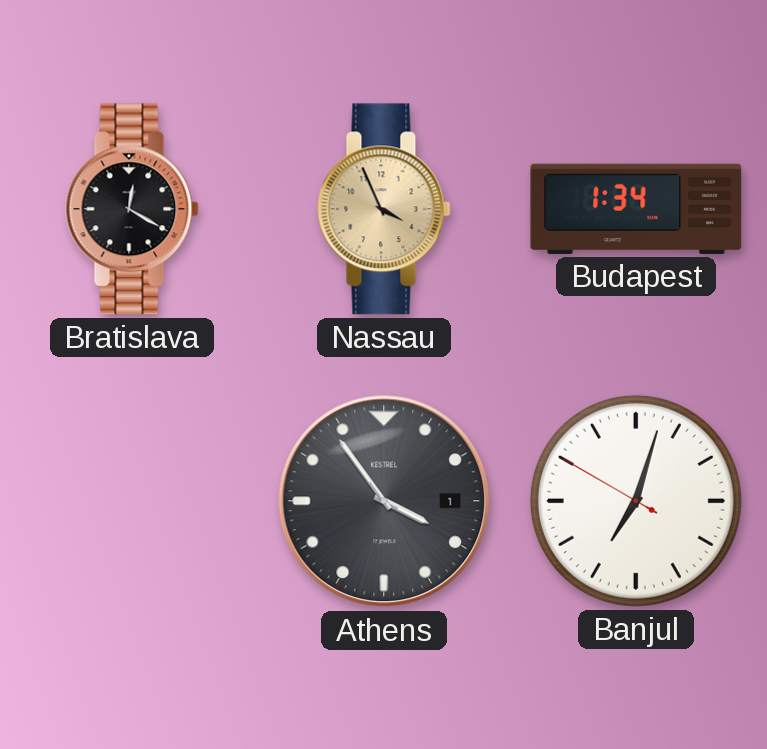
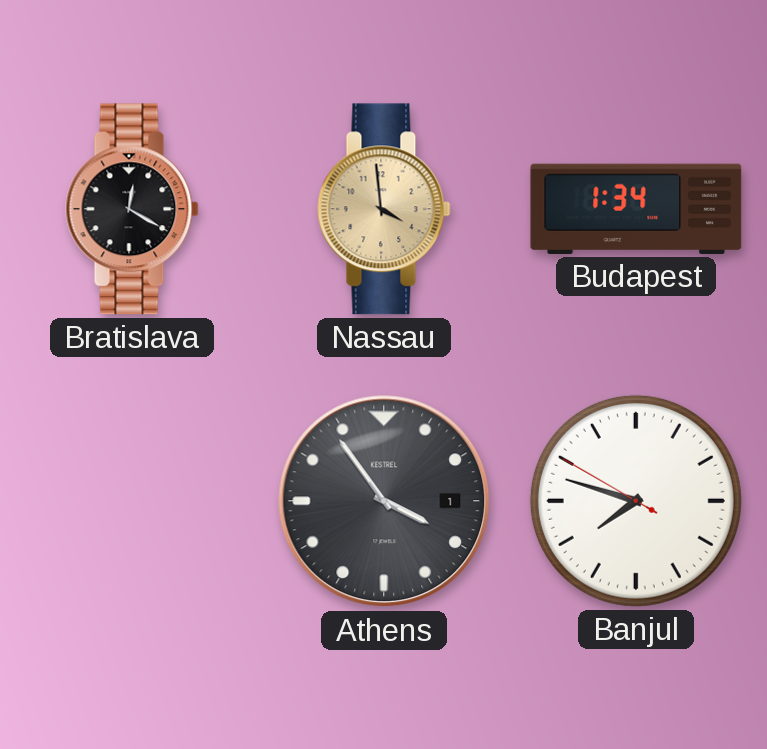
Nassau: 3:56 -> 3:59
Banjul: 7:02 -> 7:47
